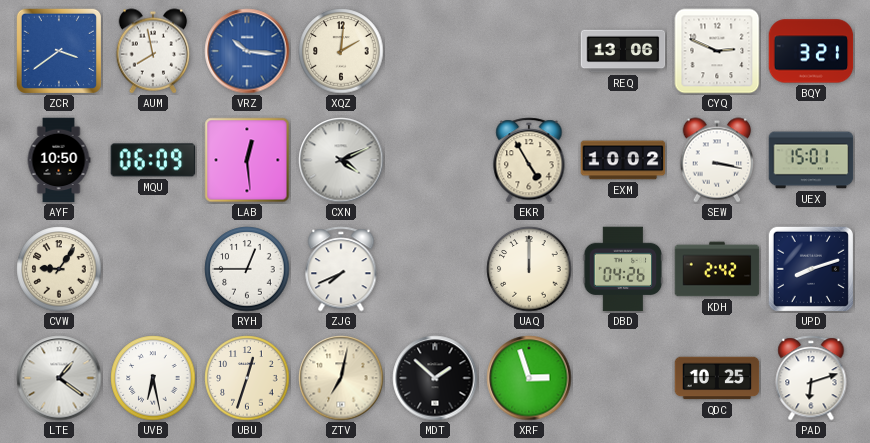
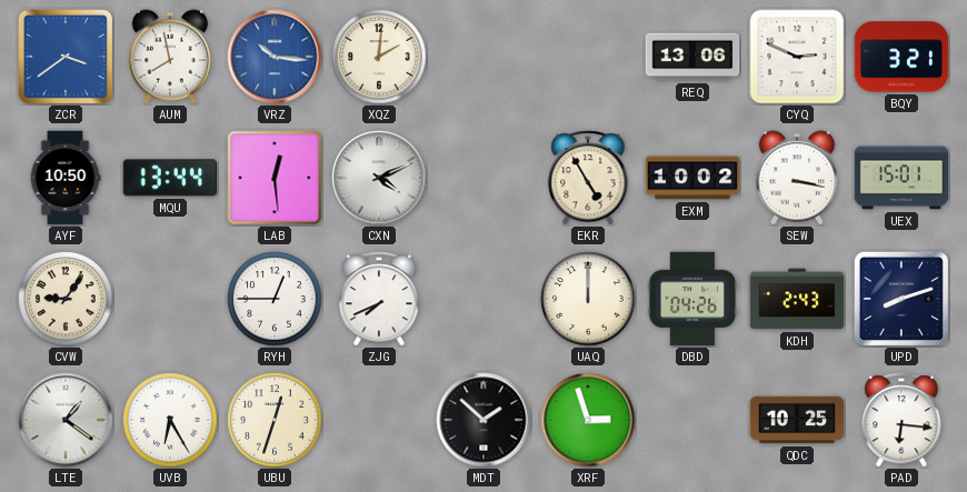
MQU: 06:09 -> 13:44
KDH: 2:42 -> 2:43
UVB: 6:28 -> 6:25
ZTV: 7:02 -> none
PAD: 6:12 -> 6:16
